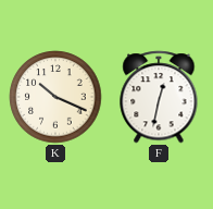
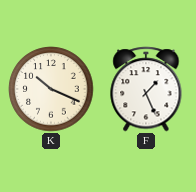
F: 12:32 -> 1:26
